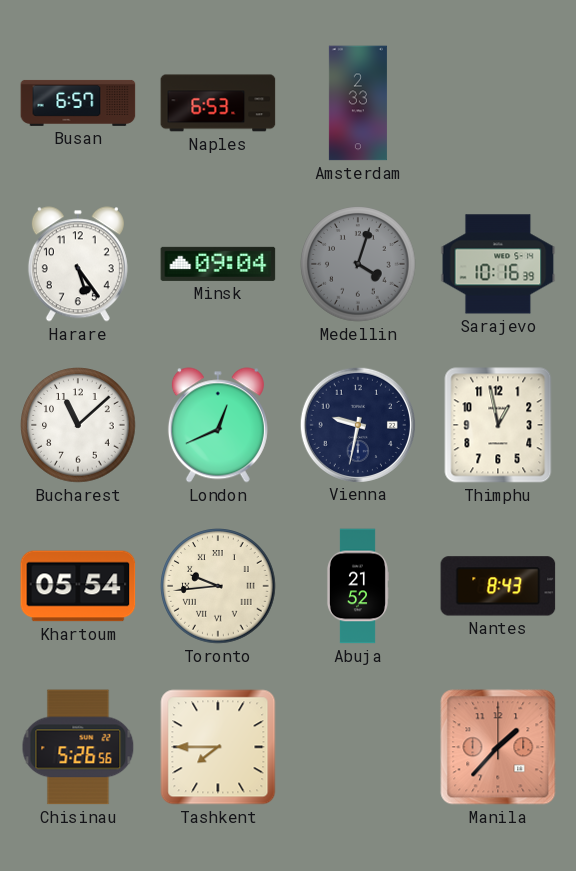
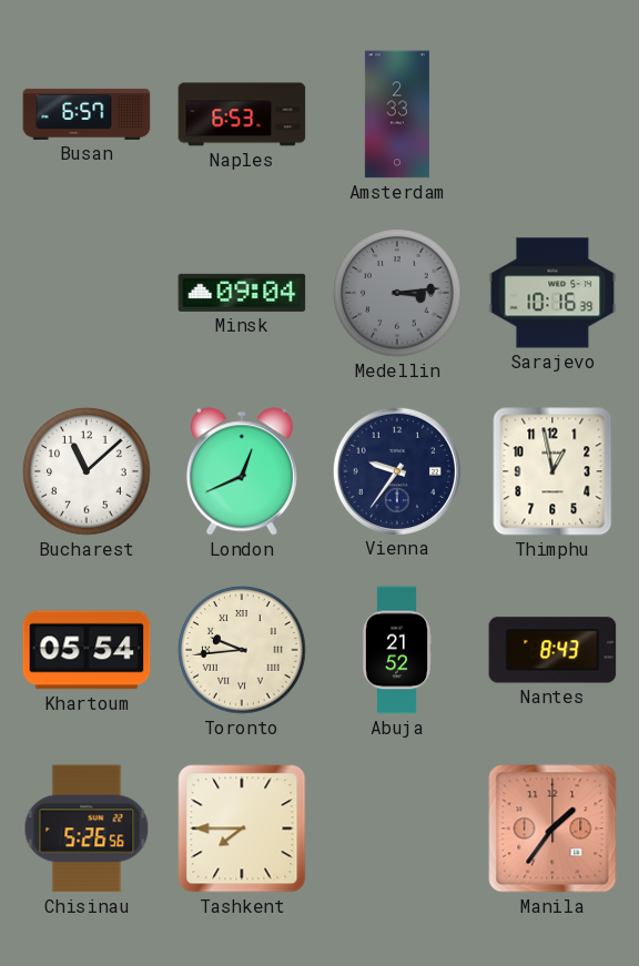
Harare: 5:24 -> none
Medellin: 4:03 -> 3:14
Vienna: 9:32 -> 9:36
Manila: 1:37 -> 1:36
